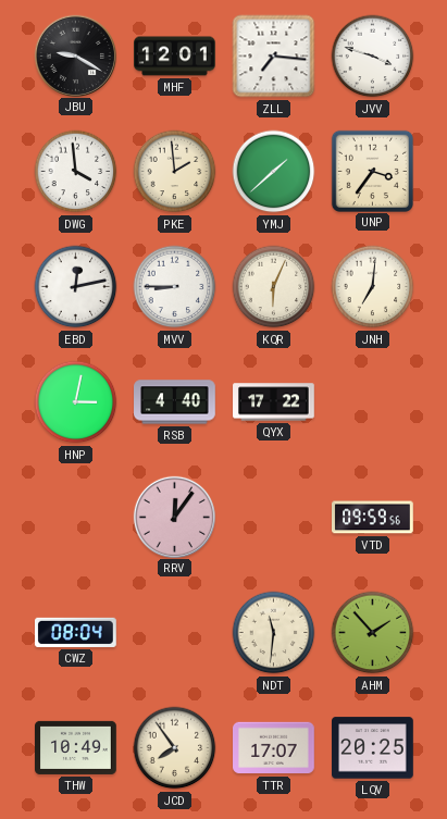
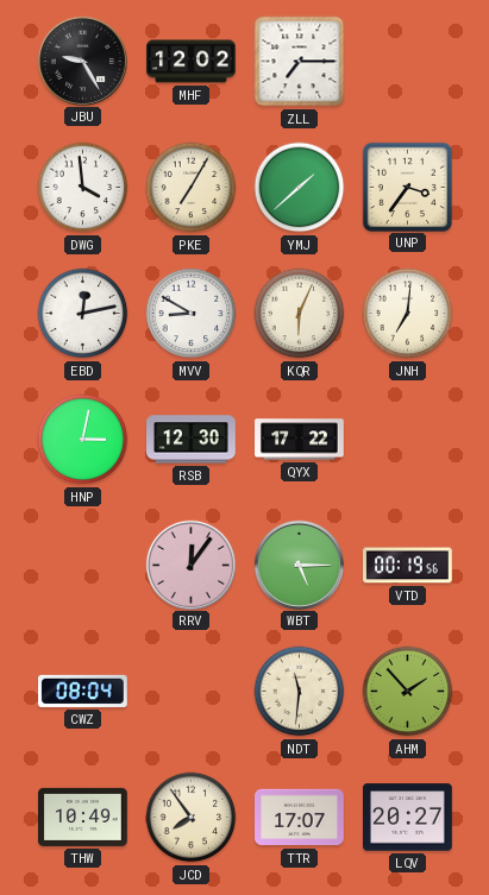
JBU: 9:20 -> 9:25
MHF: 12:01 -> 12:02
ZLL: 7:16 -> 7:15
JVV: 3:48 -> none
PKE: 1:59 -> 7:05
MVV: 8:45 -> 8:50
RSB: 4:40 -> 12:30
WBT: none -> 5:15
VTD: 09:59 -> 00:19
LQV: 20:25 -> 20:27
